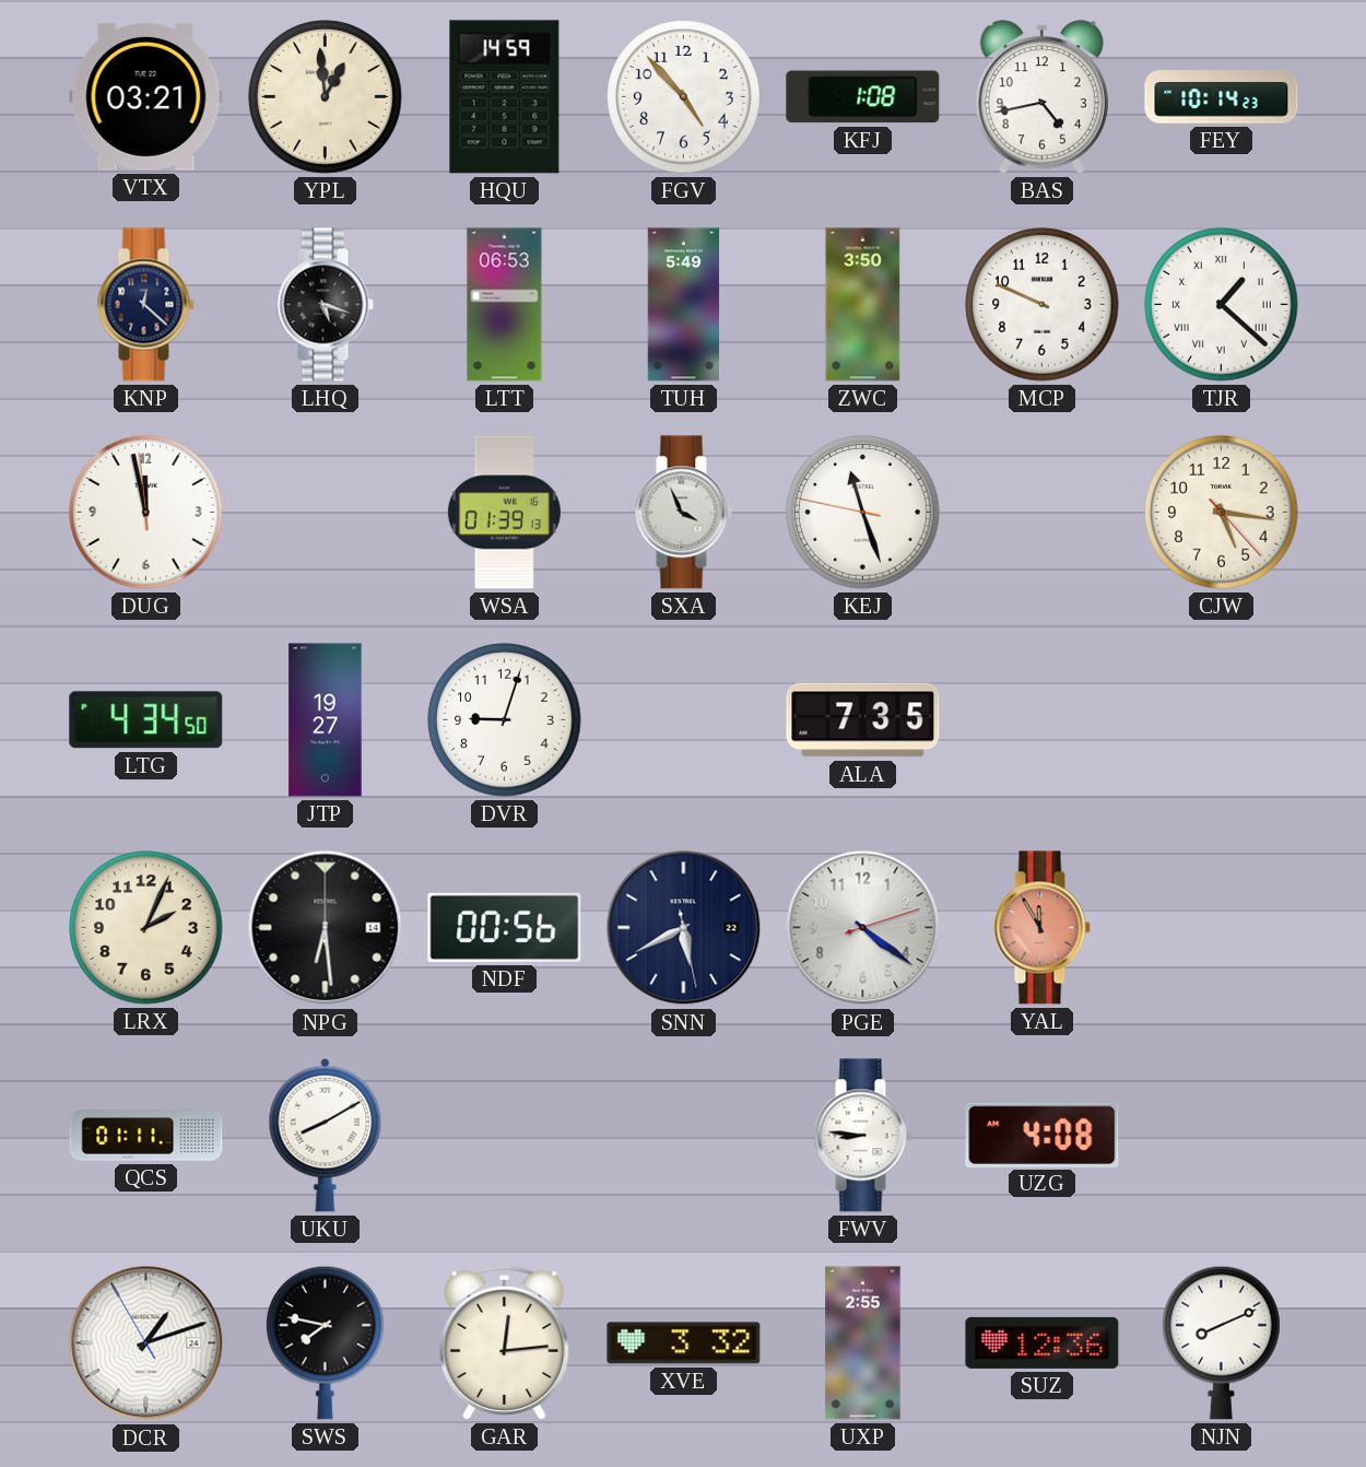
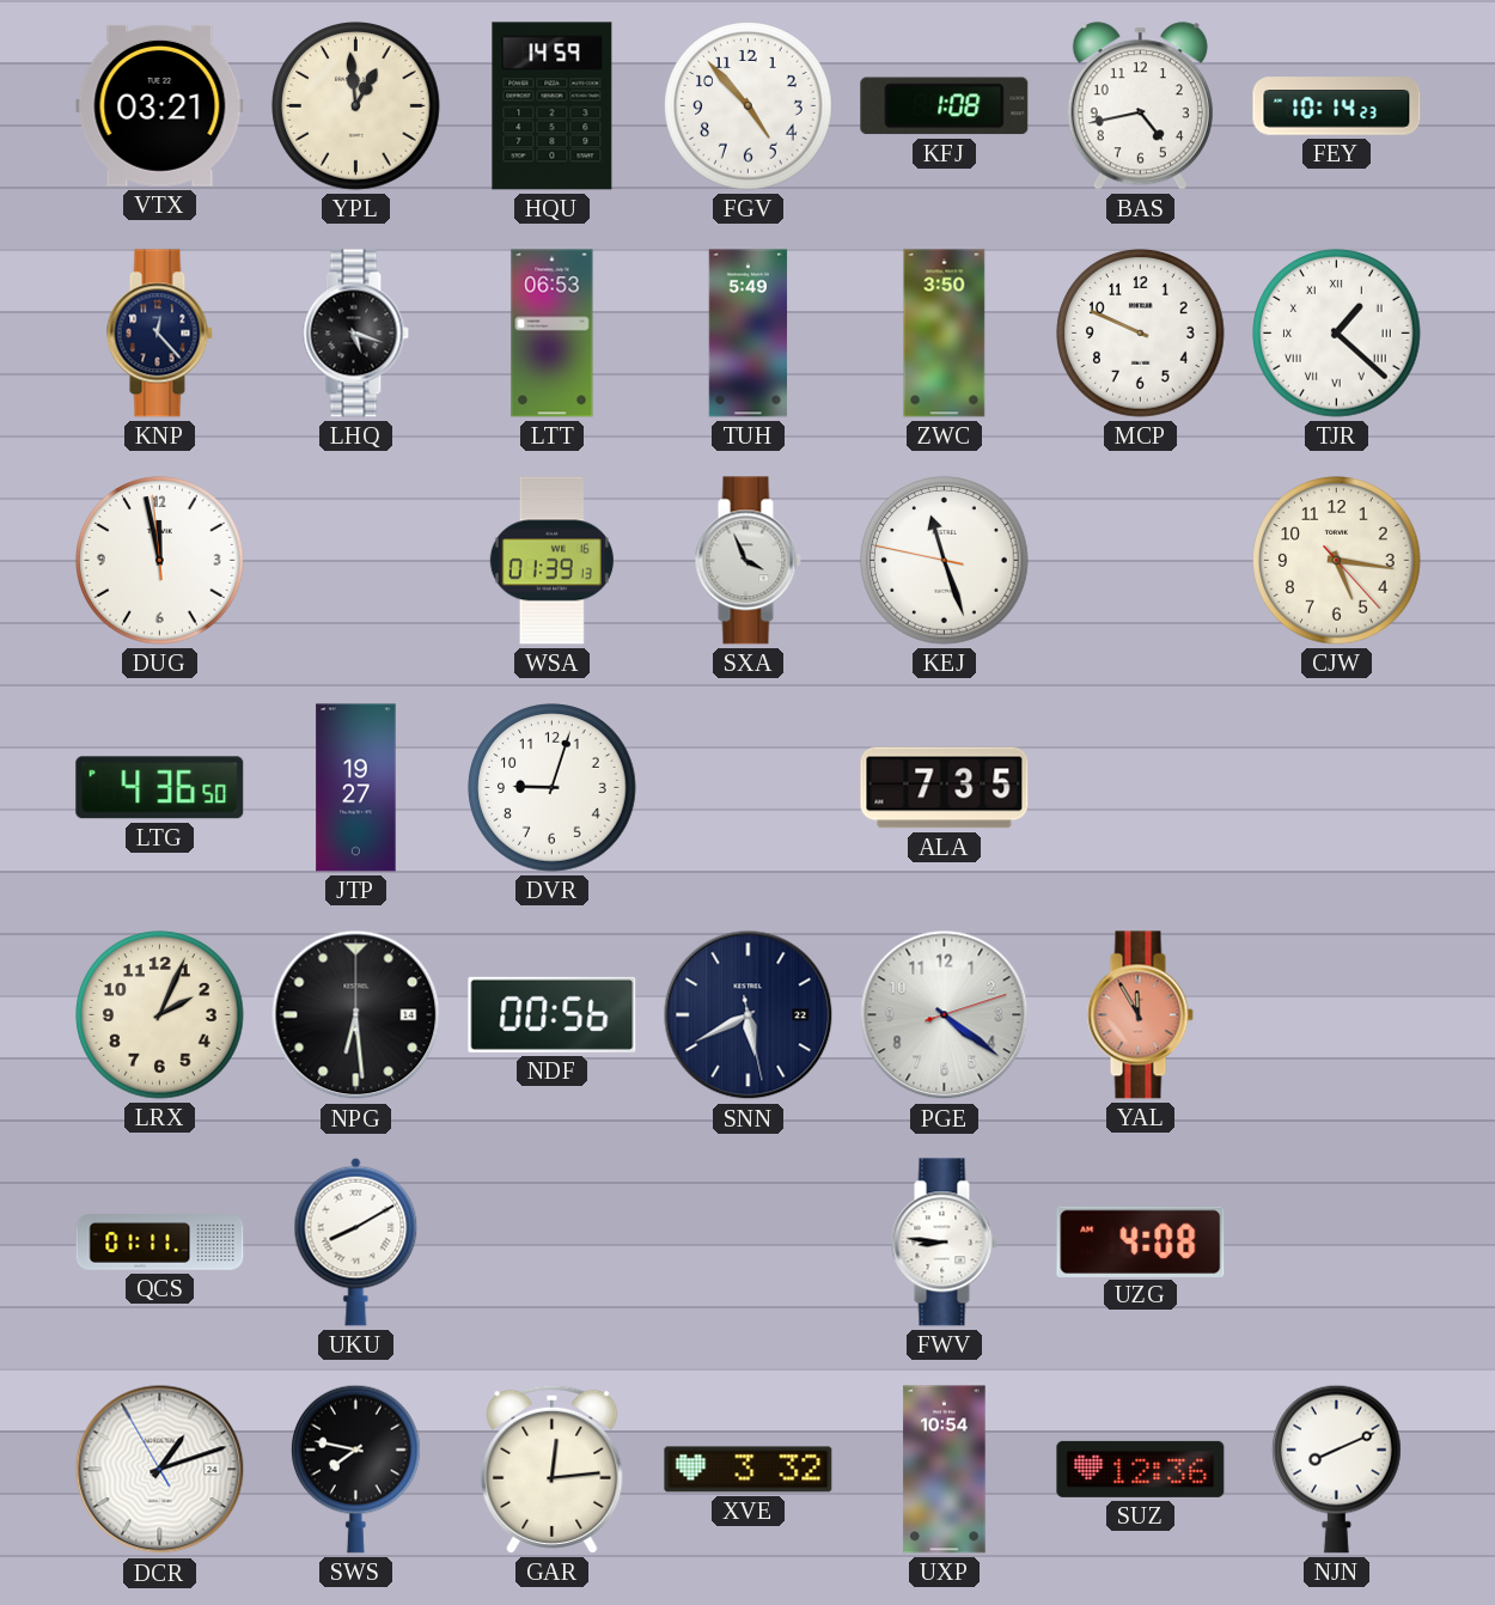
KNP: 12:22 -> 12:23
LTG: 4:34 -> 4:36
UXP: 2:55 -> 10:54
